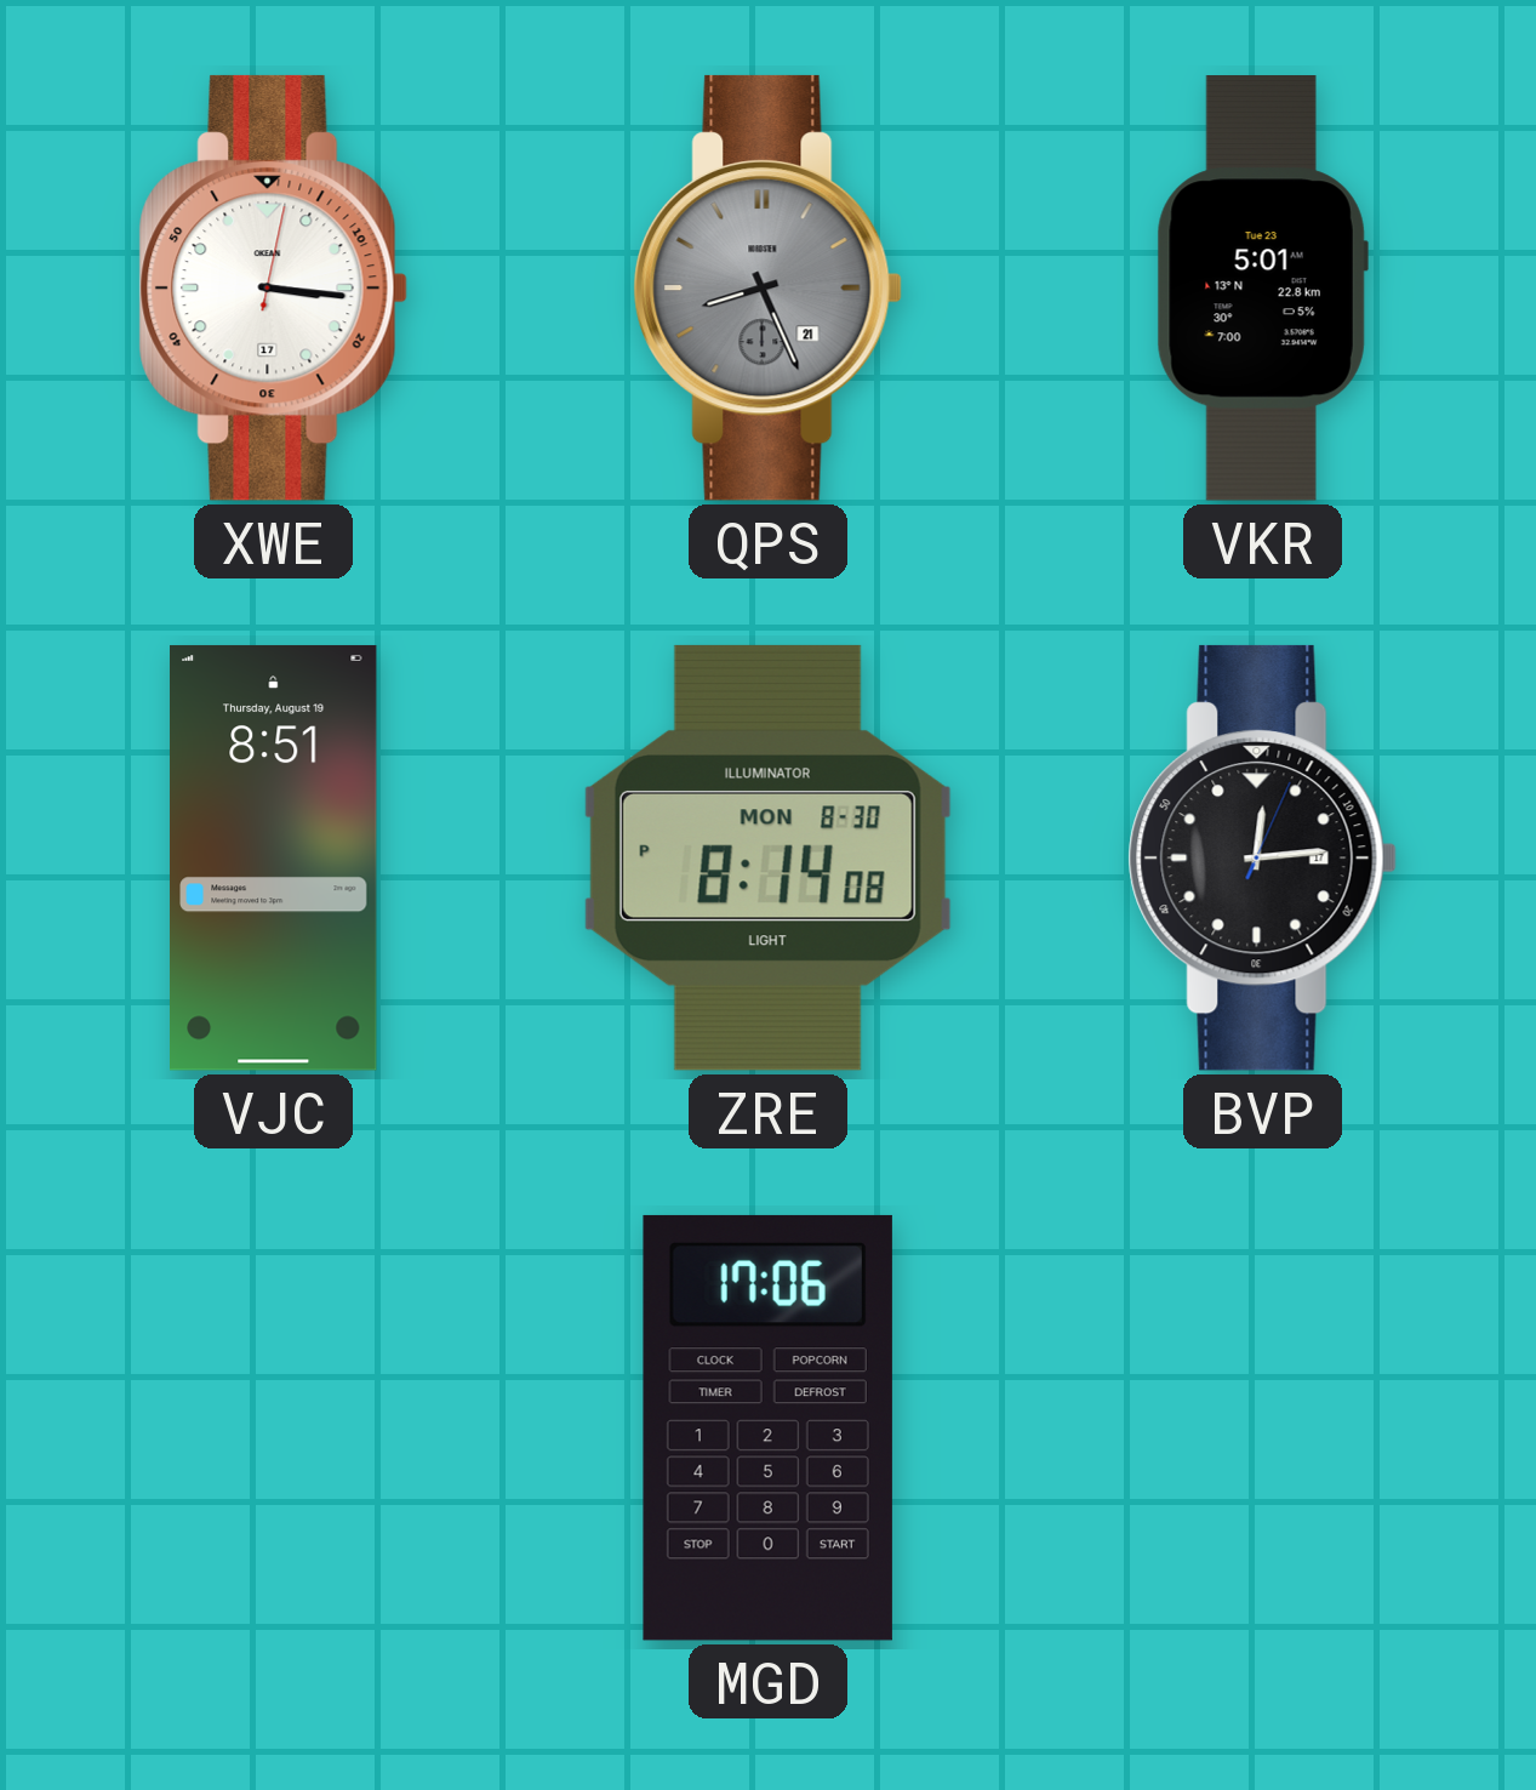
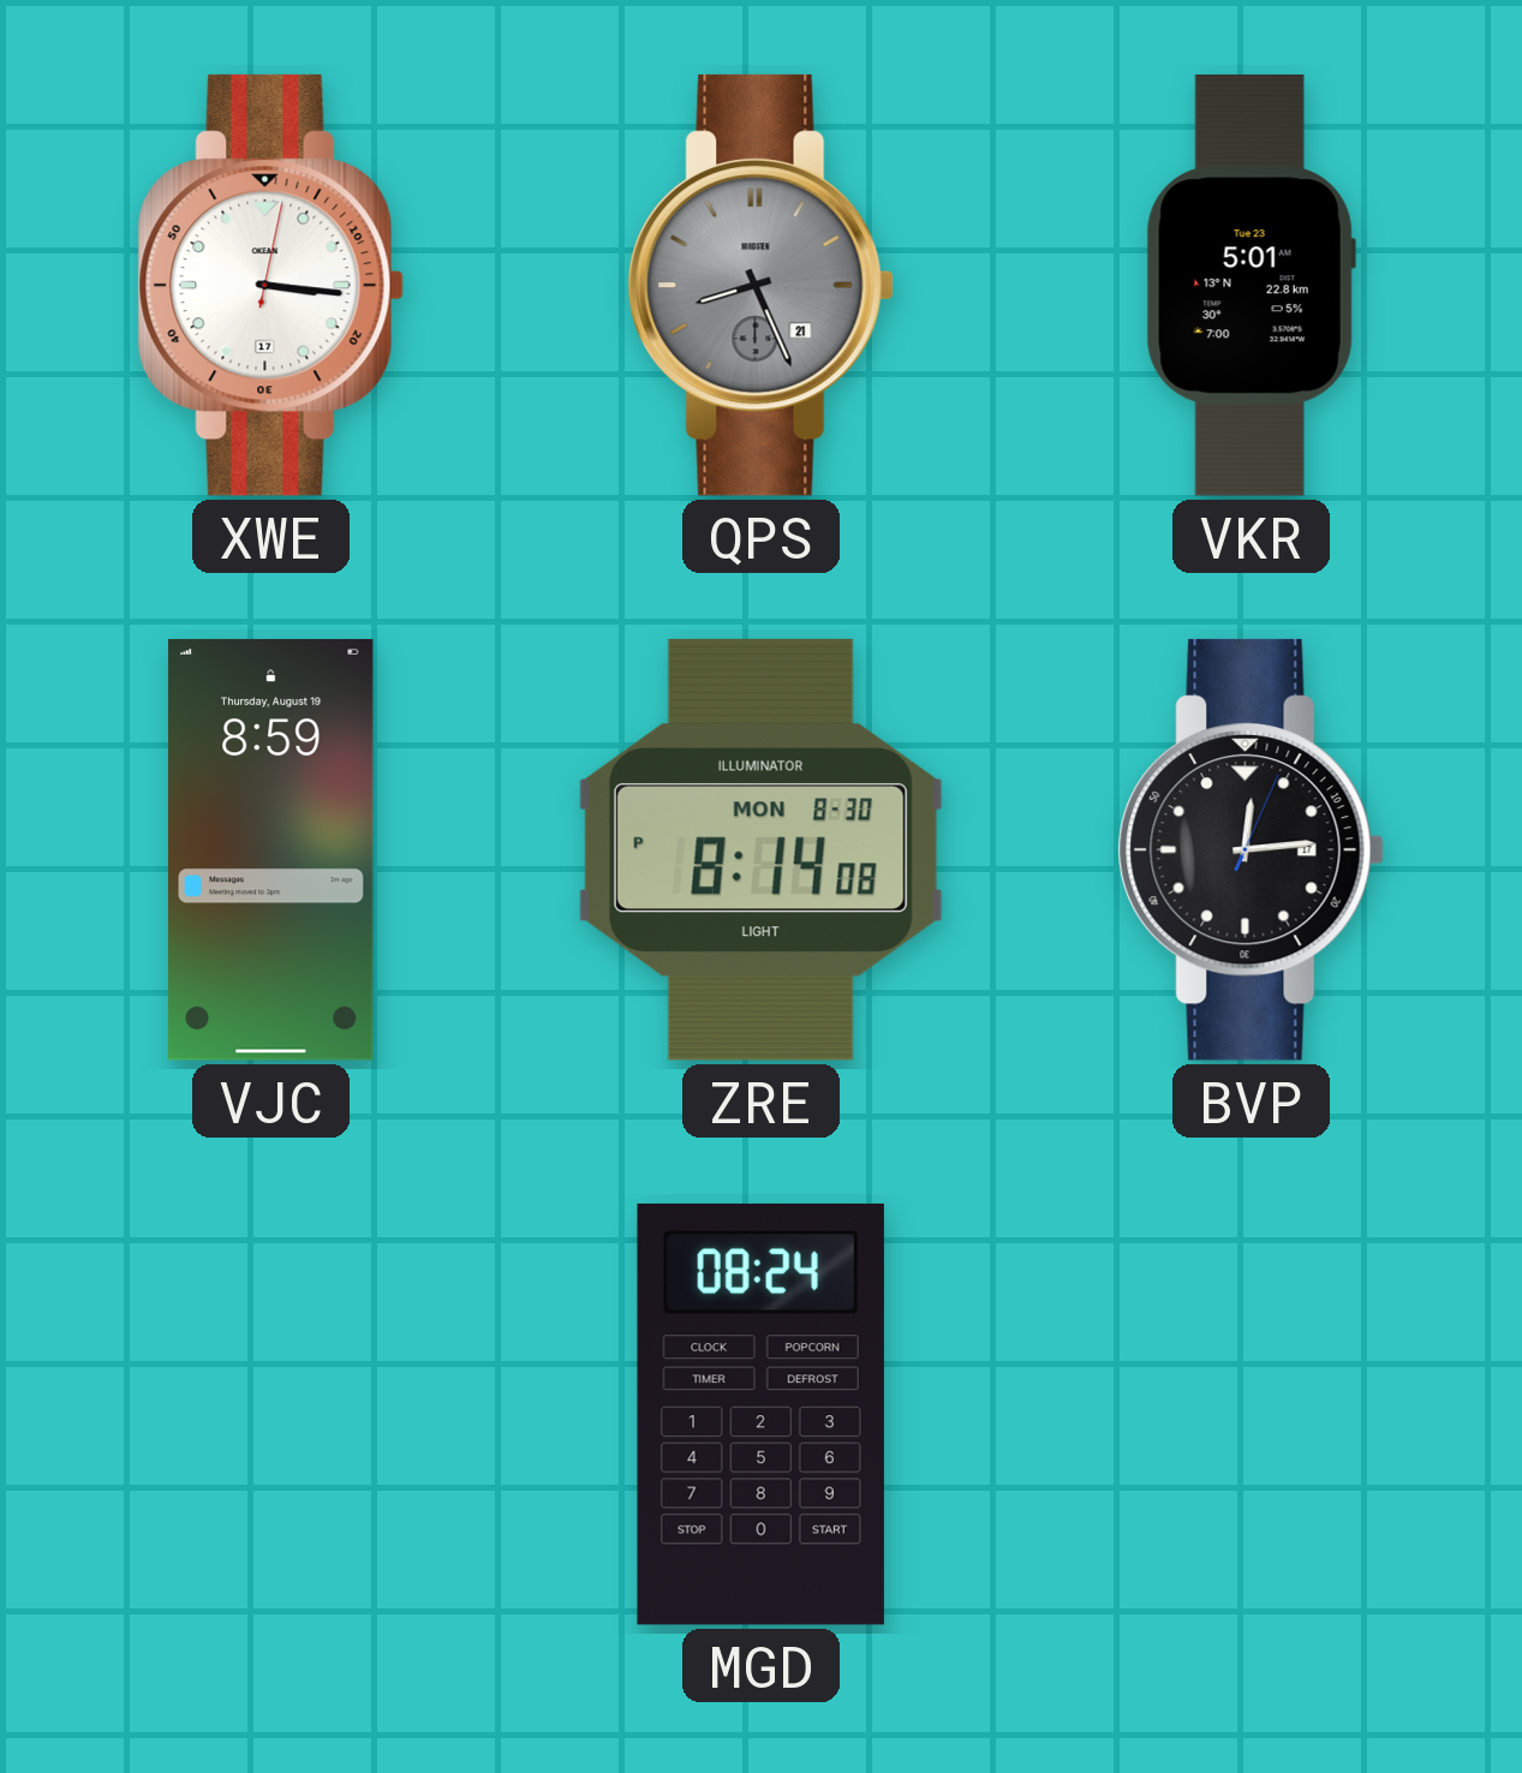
VJC: 8:51 -> 8:59
MGD: 17:06 -> 08:24
